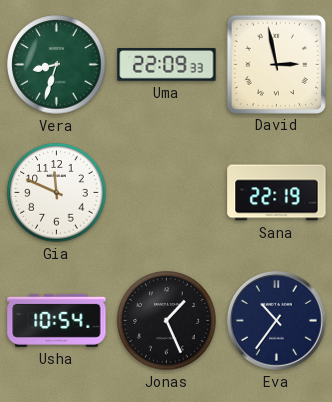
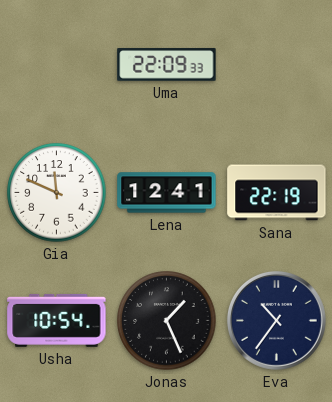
Vera: 8:33 -> none
David: 2:58 -> none
Lena: none -> 12:41
